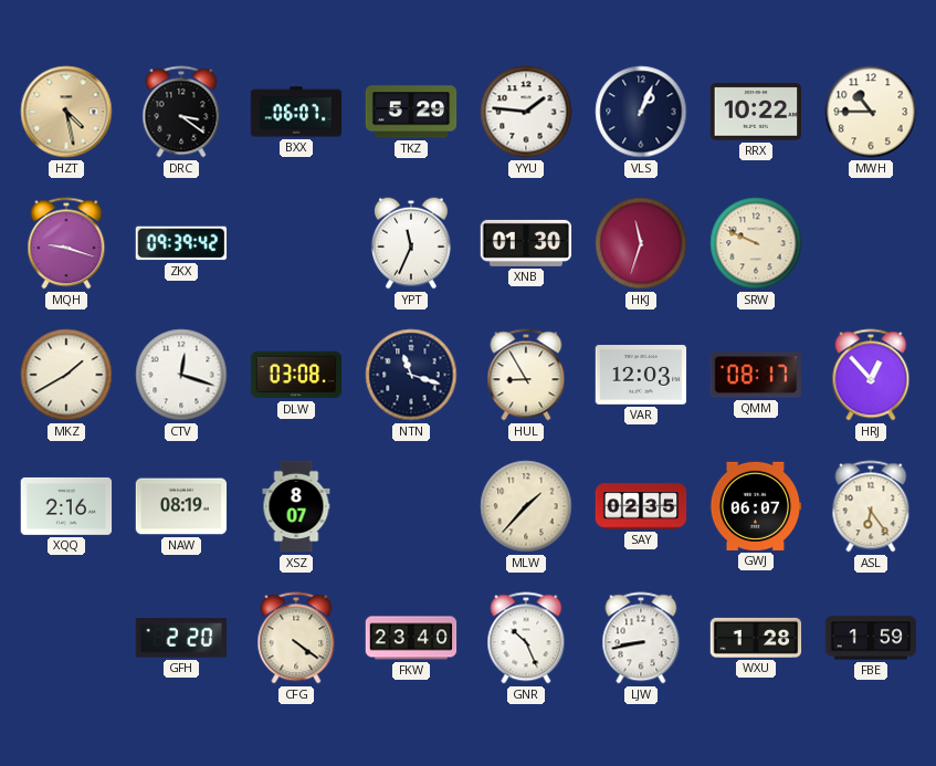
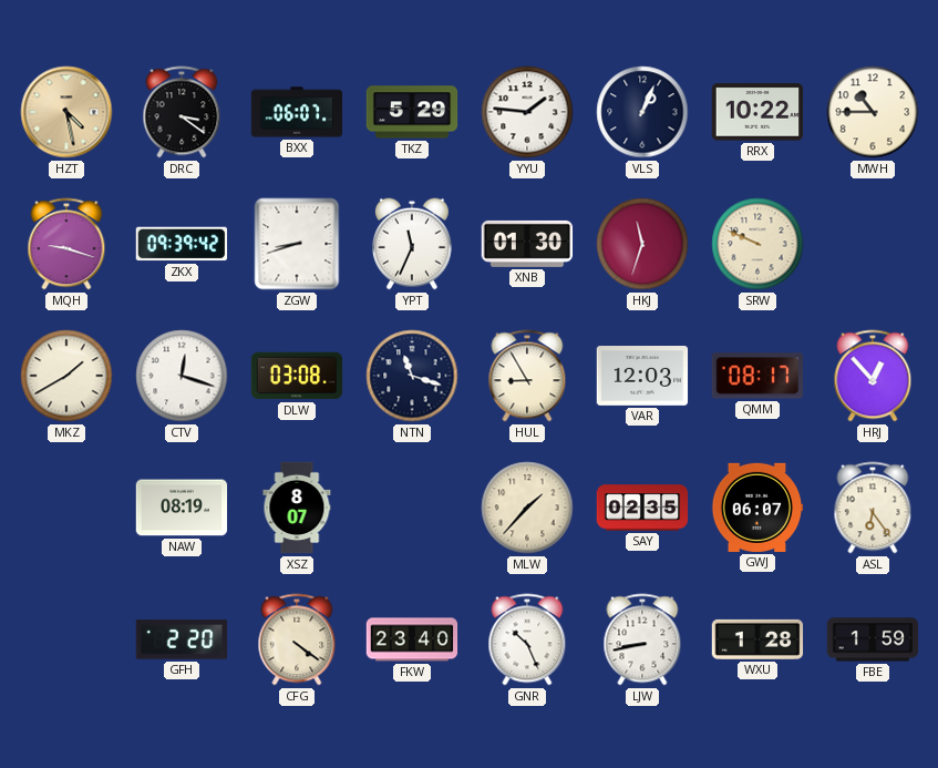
ZGW: none -> 8:42
XQQ: 2:16 -> none
